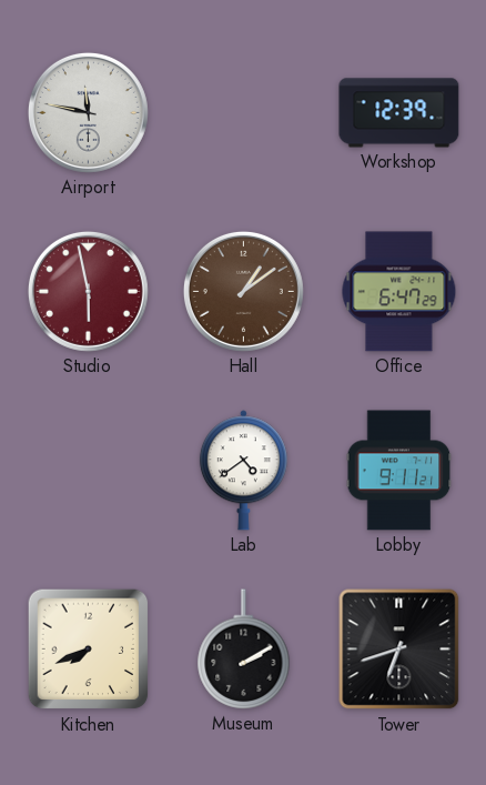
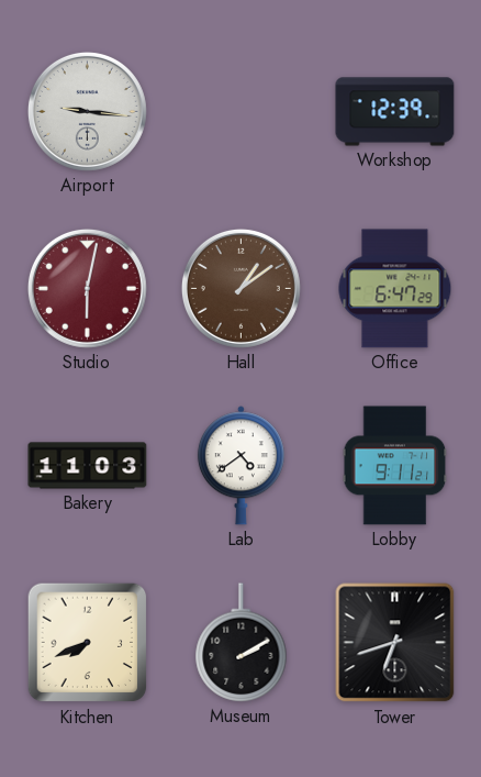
Airport: 11:47 -> 9:16
Studio: 5:58 -> 6:02
Bakery: none -> 11:03
